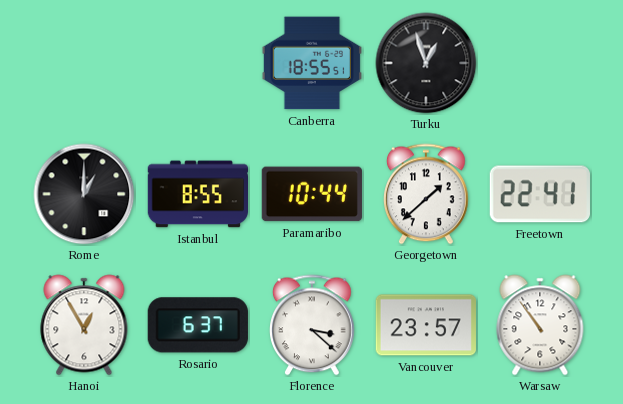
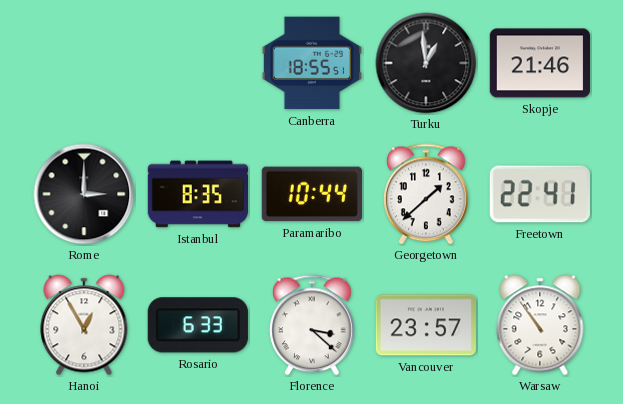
Turku: 12:57 -> 12:59
Skopje: none -> 21:46
Rome: 1:00 -> 3:00
Istanbul: 8:55 -> 8:35
Rosario: 6:37 -> 6:33
